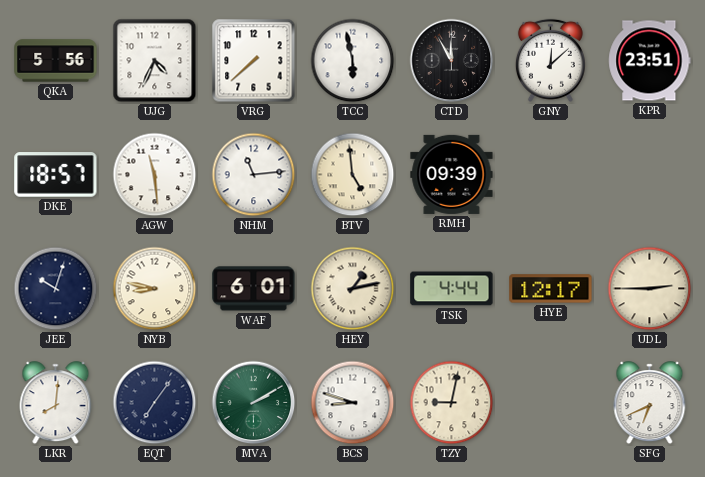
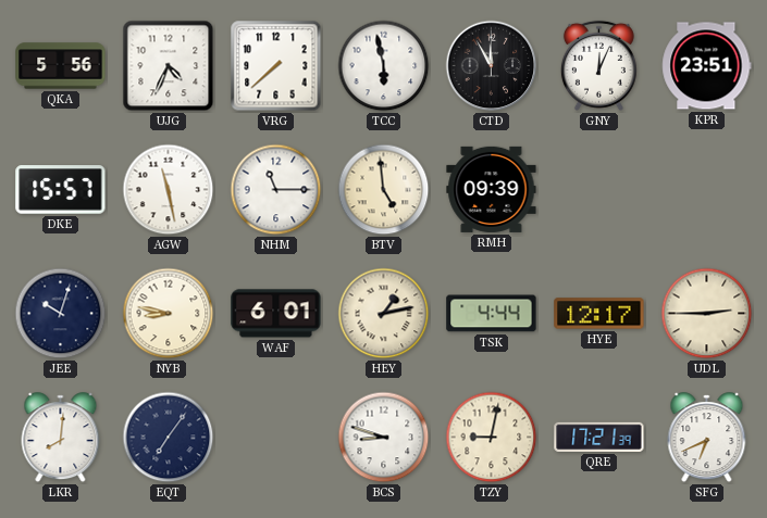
GNY: 12:08 -> 12:04
DKE: 18:57 -> 15:57
AGW: 11:29 -> 11:28
NHM: 11:14 -> 11:15
MVA: 2:10 -> none
QRE: none -> 17:21
